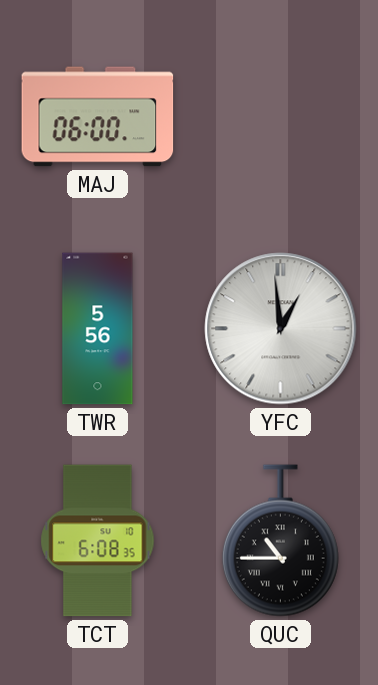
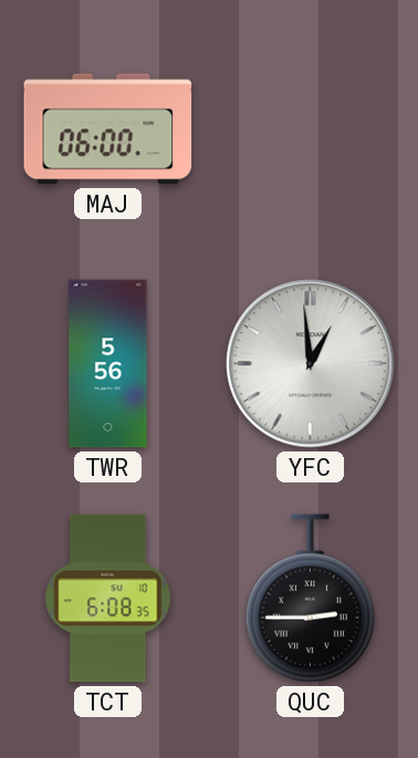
QUC: 10:45 -> 2:45
